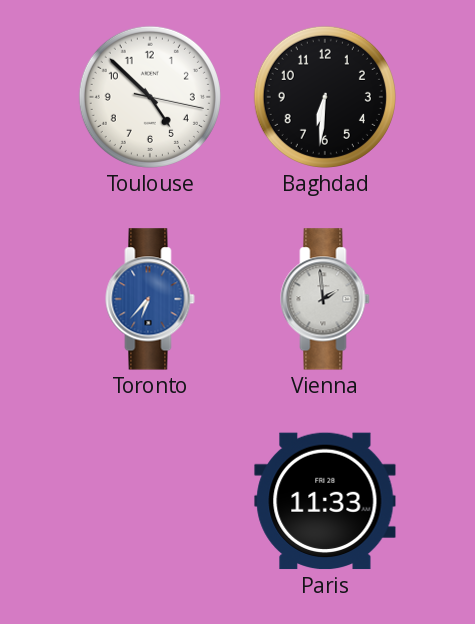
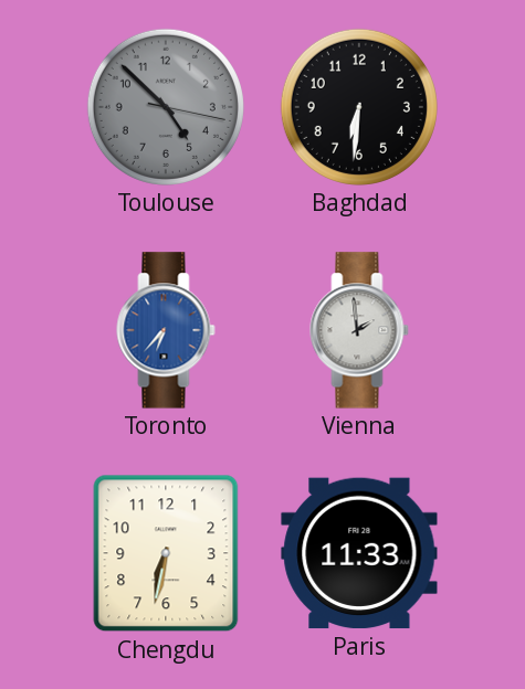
Toulouse dial: white -> grey
Chengdu: none -> 6:32
